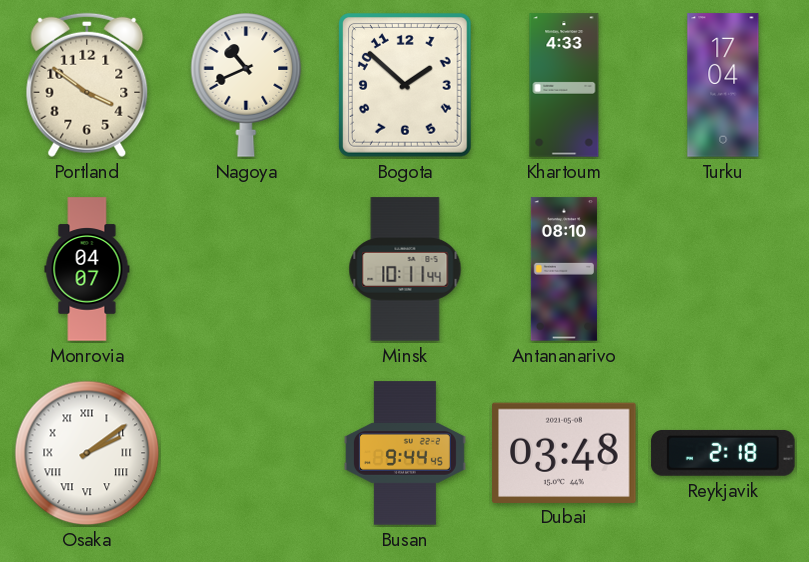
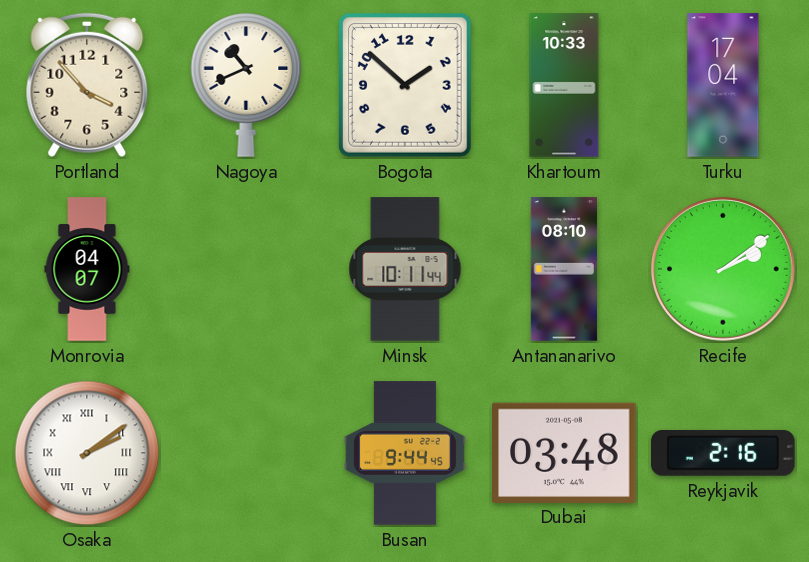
Portland: 3:51 -> 3:53
Khartoum: 4:33 -> 10:33
Recife: none -> 2:09
Reykjavik: 2:18 -> 2:16
